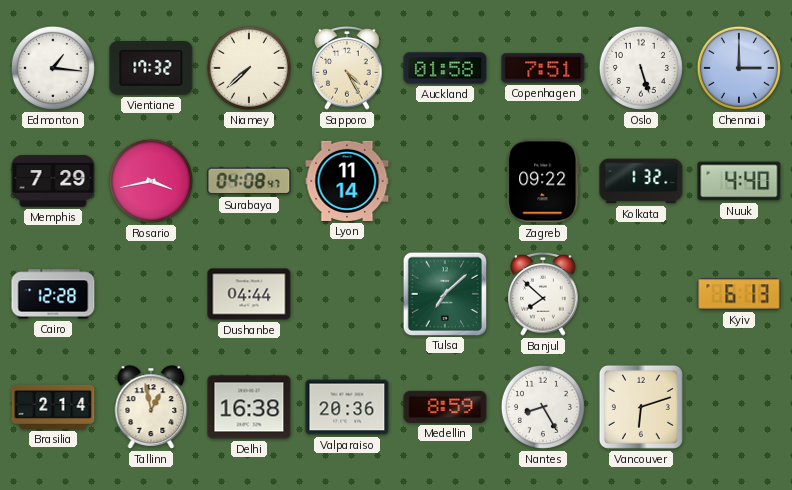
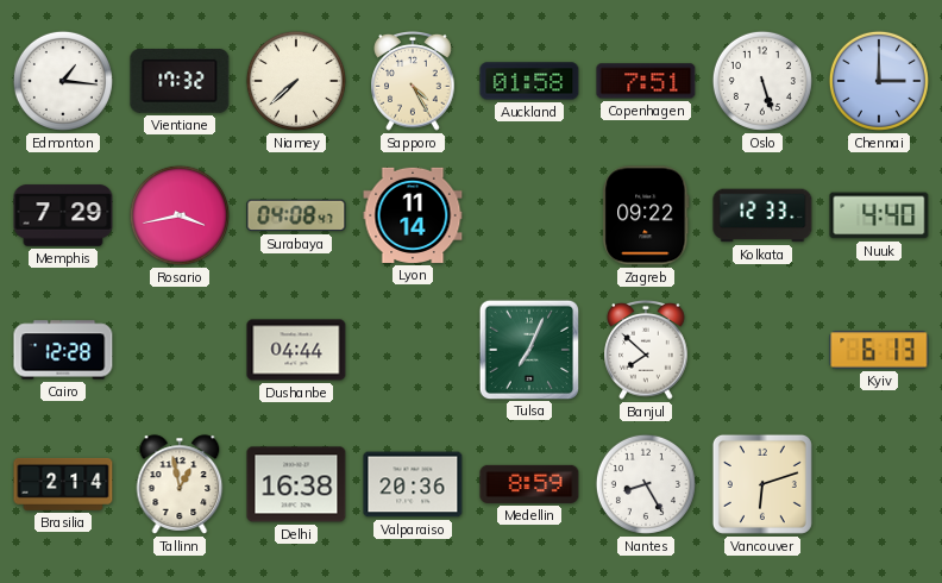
Kolkata: 1:32 -> 12:33
Tulsa: 7:08 -> 7:04
